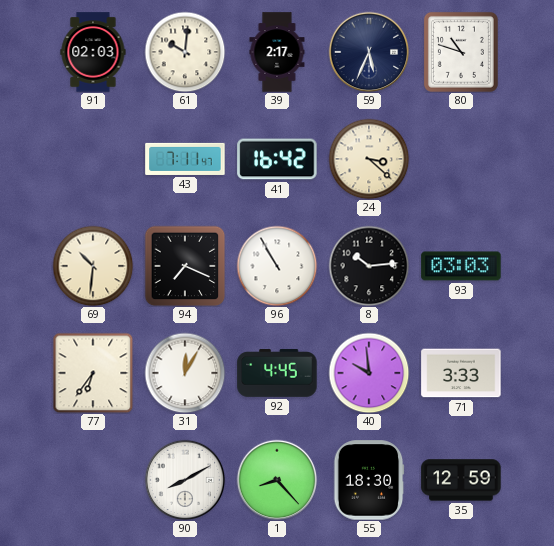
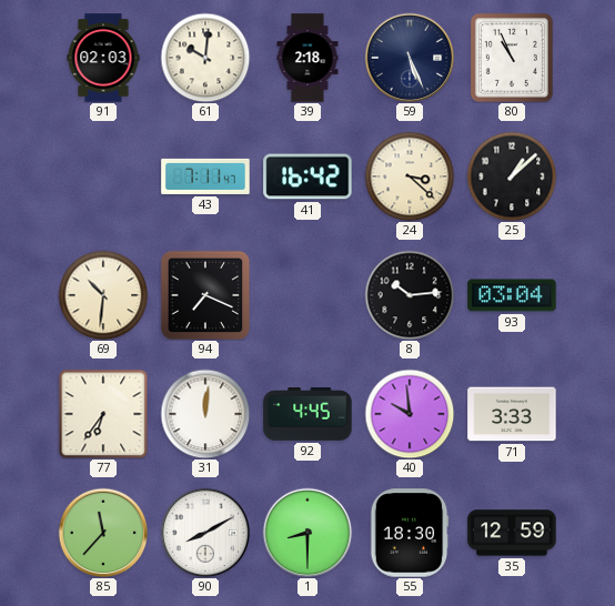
39: 2:17 -> 2:18
59: 5:34 -> 5:26
80: 10:48 -> 10:56
25: none -> 1:08
96: 10:55 -> none
93: 03:03 -> 03:04
31: 12:05 -> 12:01
85: none -> 11:37
1: 8:23 -> 8:30
